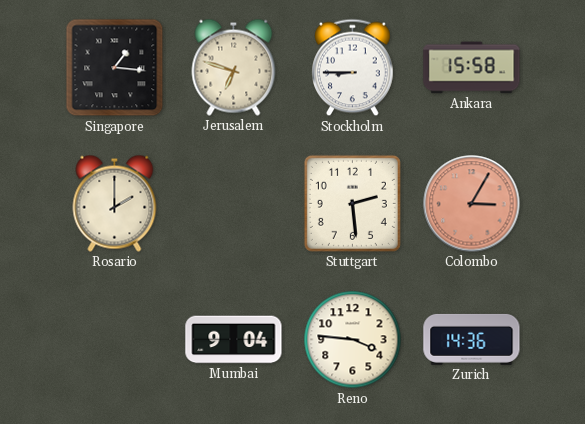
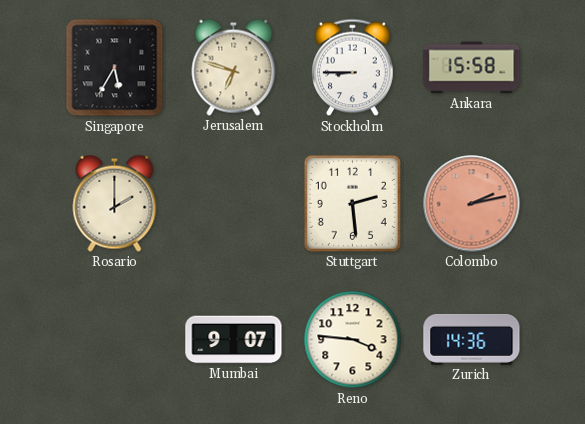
Singapore: 1:16 -> 5:35
Colombo: 3:05 -> 2:13
Mumbai: 9:04 -> 9:07
